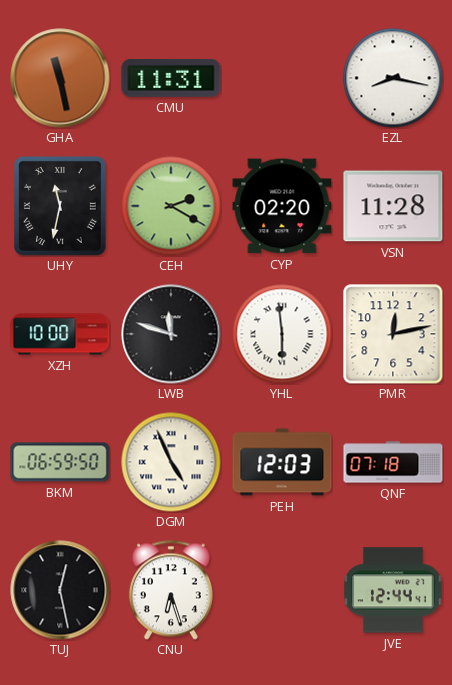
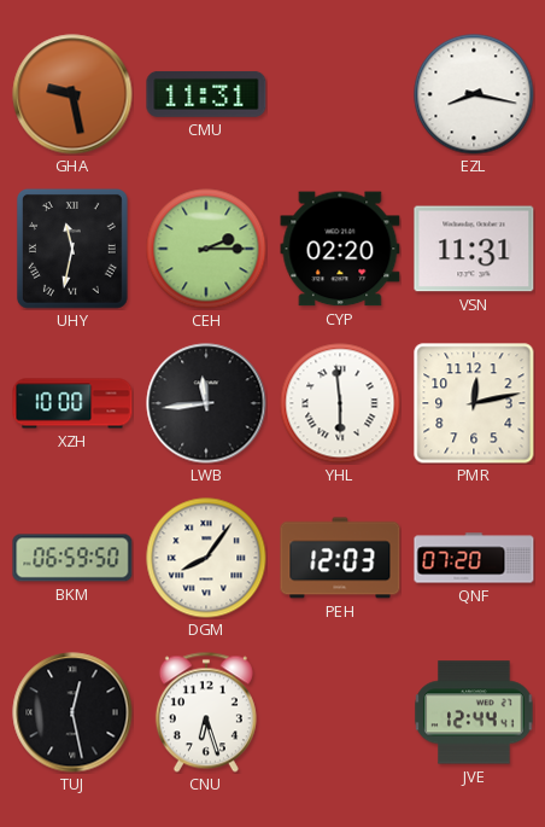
GHA: 11:28 -> 9:28
CEH: 2:20 -> 2:15
VSN: 11:28 -> 11:31
LWB: 11:48 -> 11:44
DGM: 4:56 -> 8:06
QNF: 07:18 -> 07:20
